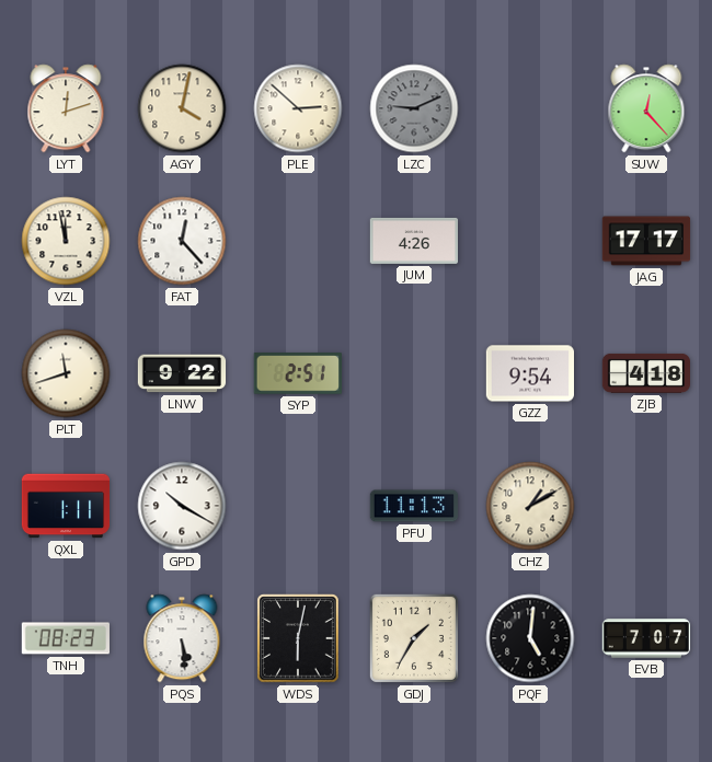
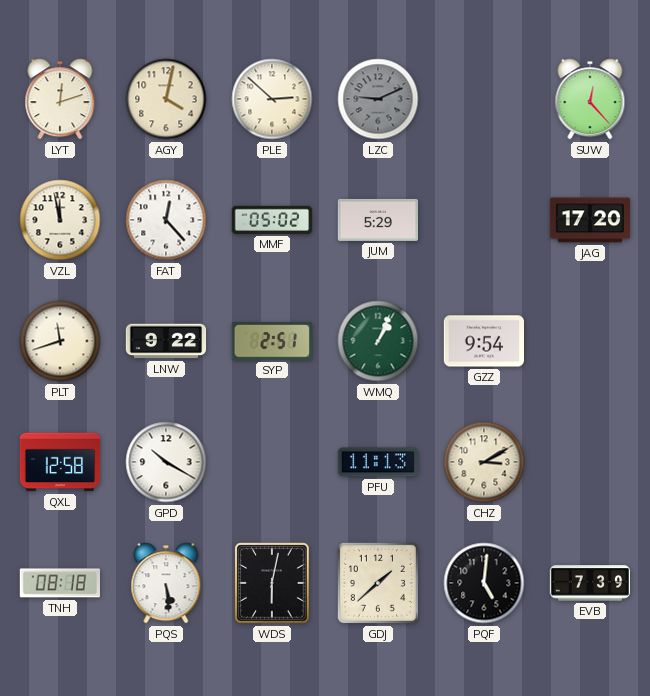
MMF: none -> 05:02
JUM: 4:26 -> 5:29
JAG: 17:17 -> 17:20
WMQ: none -> 1:04
ZJB: 4:18 -> none
QXL: 1:11 -> 12:58
CHZ: 1:10 -> 3:10
TNH: 08:23 -> 08:18
GDJ: 1:35 -> 1:38
EVB: 7:07 -> 7:39
